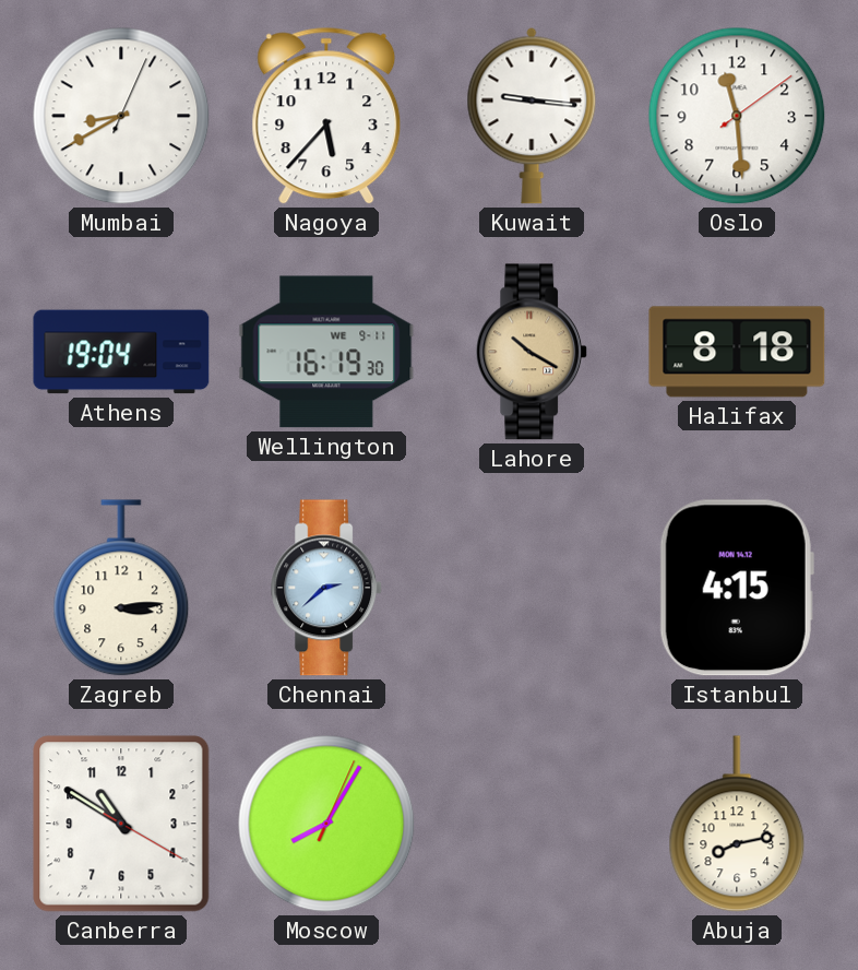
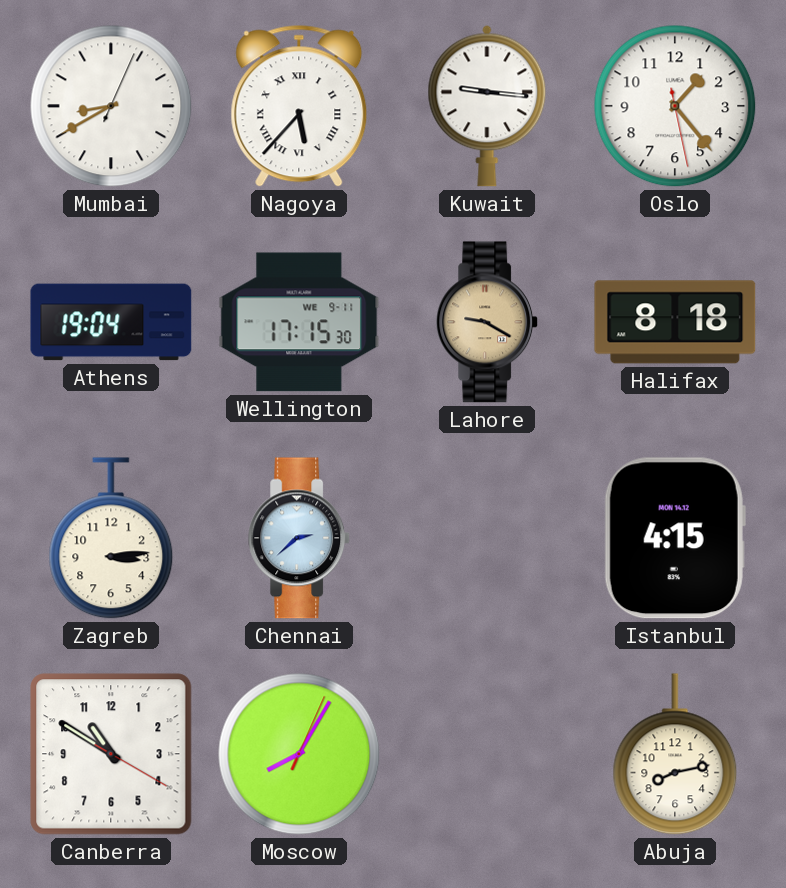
Nagoya numerals: Arabic -> Roman
Oslo: 11:29 -> 1:23
Wellington: 16:19 -> 17:15
Lahore: 10:20 -> 9:20
